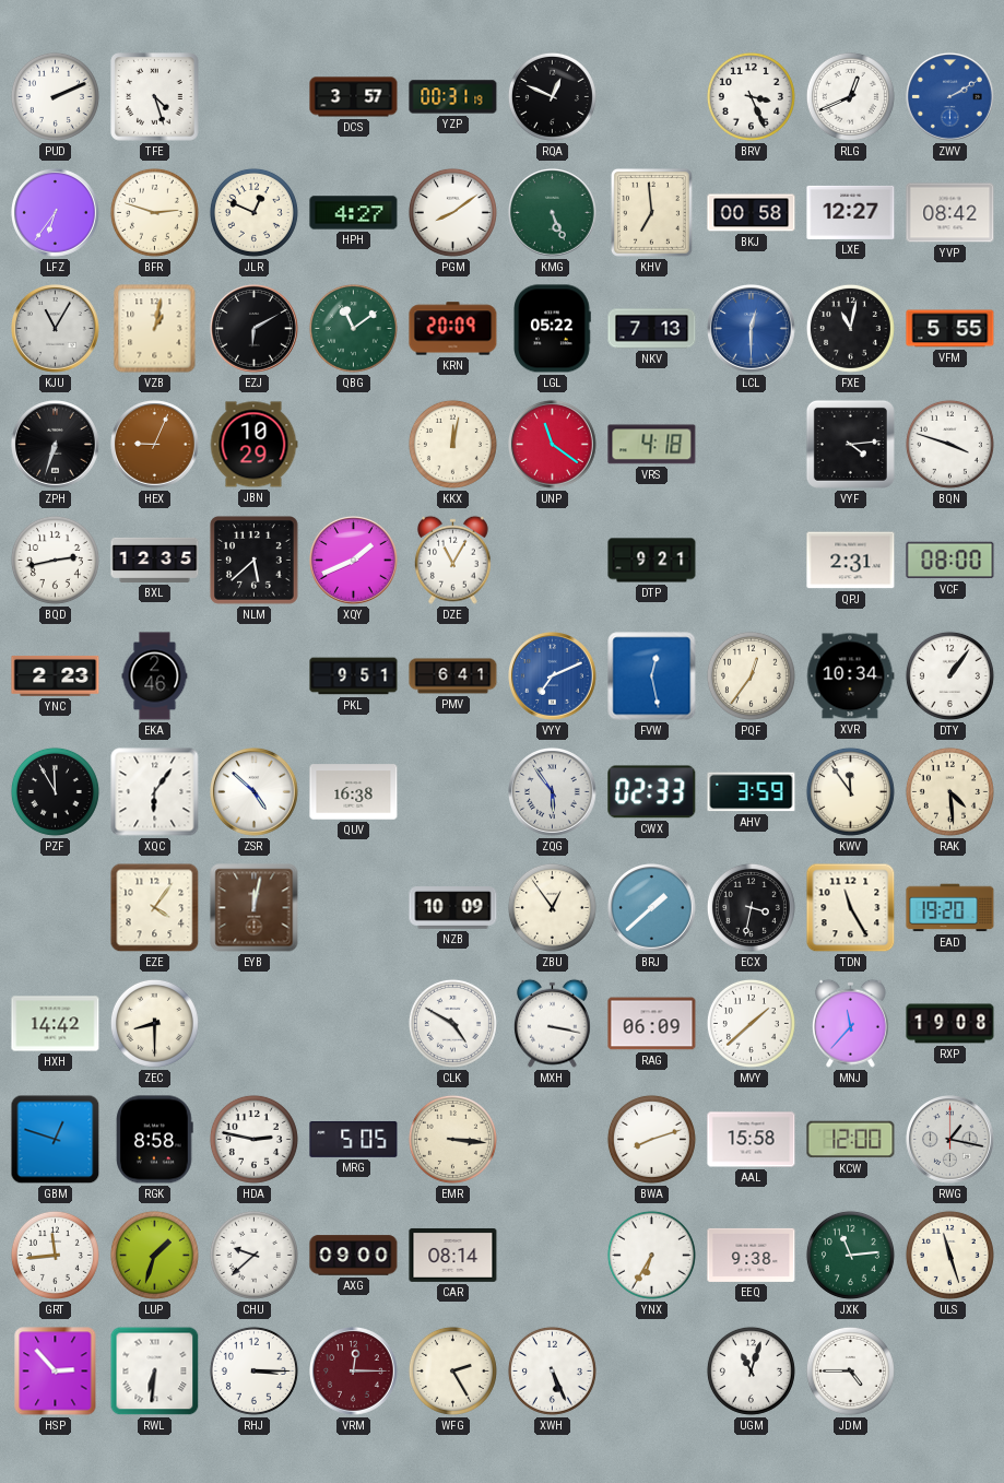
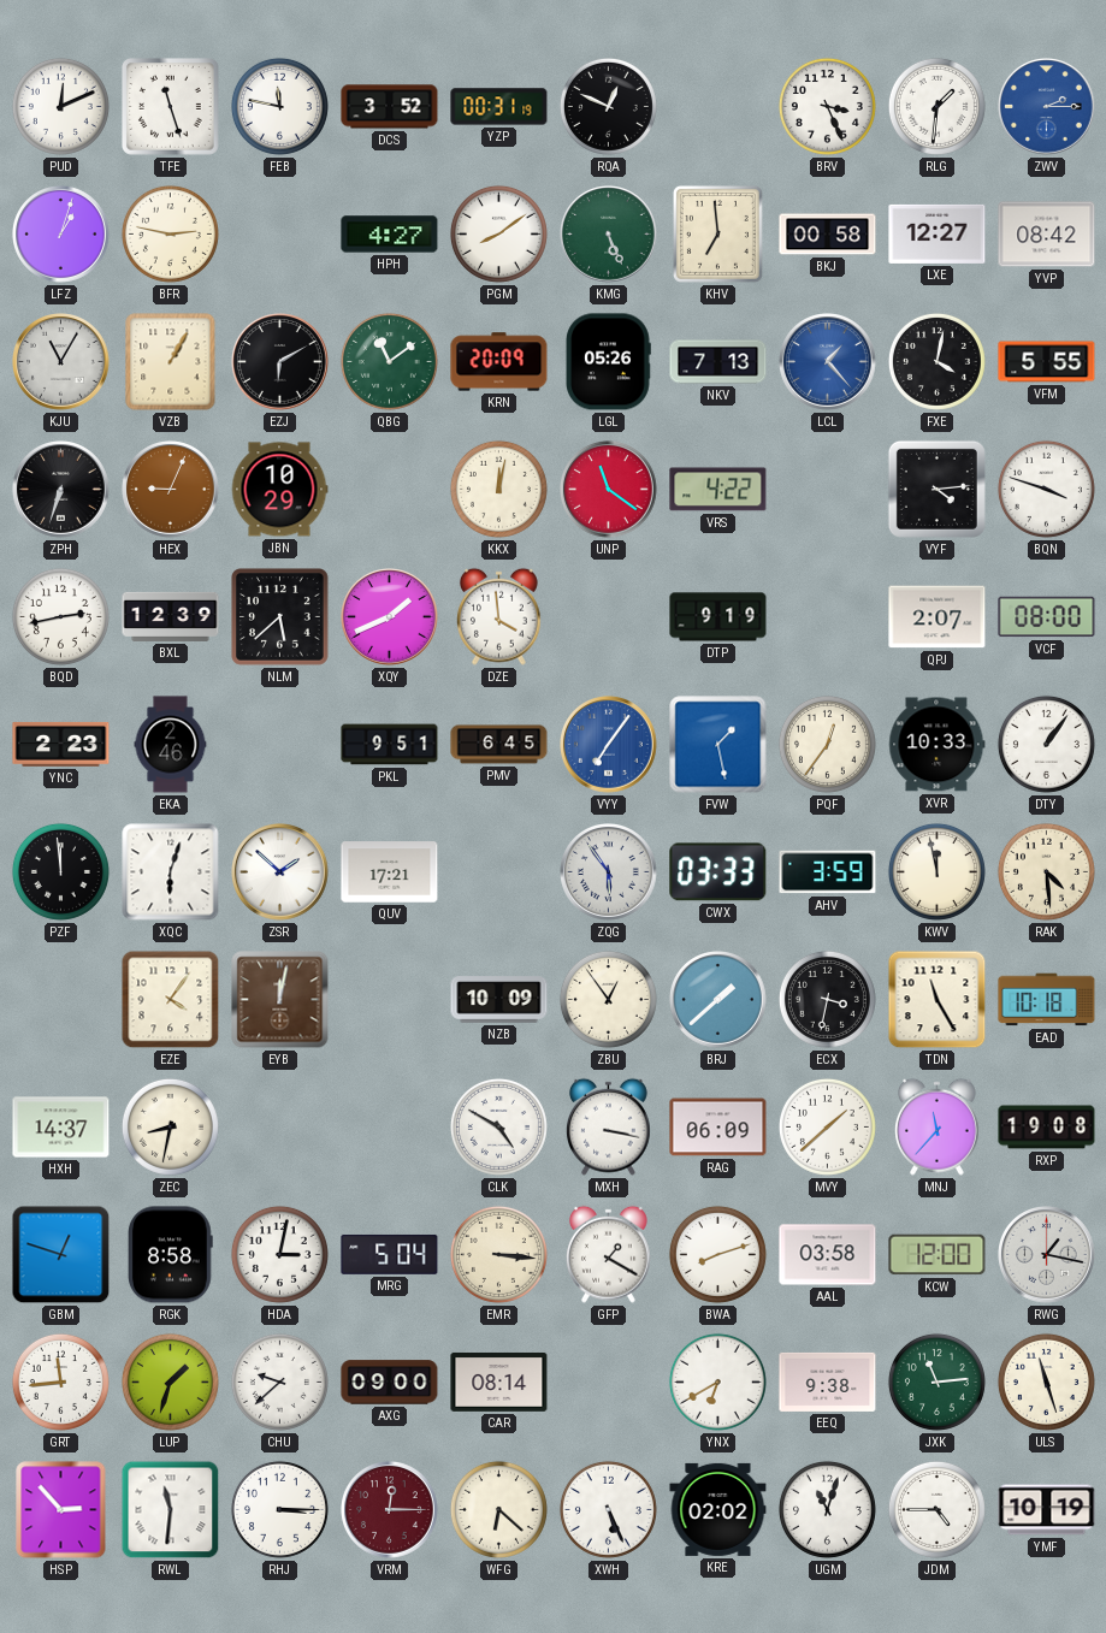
PUD: 2:11 -> 12:11
TFE: 4:27 -> 11:27
FEB: none -> 11:47
DCS: 3:57 -> 3:52
RLG: 12:41 -> 1:31
ZWV: 2:10 -> 2:15
LFZ: 6:36 -> 1:03
BFR: 2:48 -> 2:47
JLR: 12:49 -> none
VZB: 1:02 -> 1:05
LGL: 05:22 -> 05:26
LCL: 12:30 -> 1:23
FXE: 11:02 -> 4:02
VRS: 4:18 -> 4:22
BXL: 12:35 -> 12:39
DZE: 11:05 -> 3:59
DTP: 9:21 -> 9:19
QPJ: 2:31 -> 2:07
PMV: 6:41 -> 6:45
VYY: 7:11 -> 7:06
FVW: 12:28 -> 1:28
XVR: 10:34 -> 10:33
PZF: 11:55 -> 11:59
XQC: 6:06 -> 6:03
ZSR: 4:52 -> 1:52
QUV: 16:38 -> 17:21
CWX: 02:33 -> 03:33
KWV: 11:54 -> 11:58
EAD: 19:20 -> 10:18
HXH: 14:42 -> 14:37
ZEC: 8:30 -> 8:32
HDA: 2:47 -> 3:02
MRG: 5:05 -> 5:04
GFP: none -> 1:20
AAL: 15:58 -> 03:58
YNX: 6:35 -> 6:40
RWL: 6:31 -> 11:31
WFG: 2:25 -> 6:22
KRE: none -> 02:02
YMF: none -> 10:19
